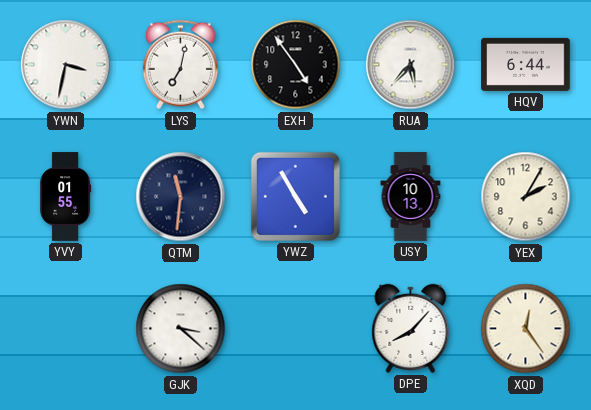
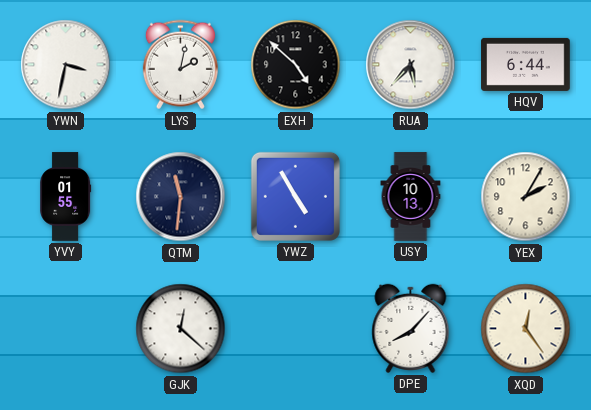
LYS: 7:02 -> 2:02
EXH: 4:54 -> 4:52
GJK: 3:22 -> 12:22
